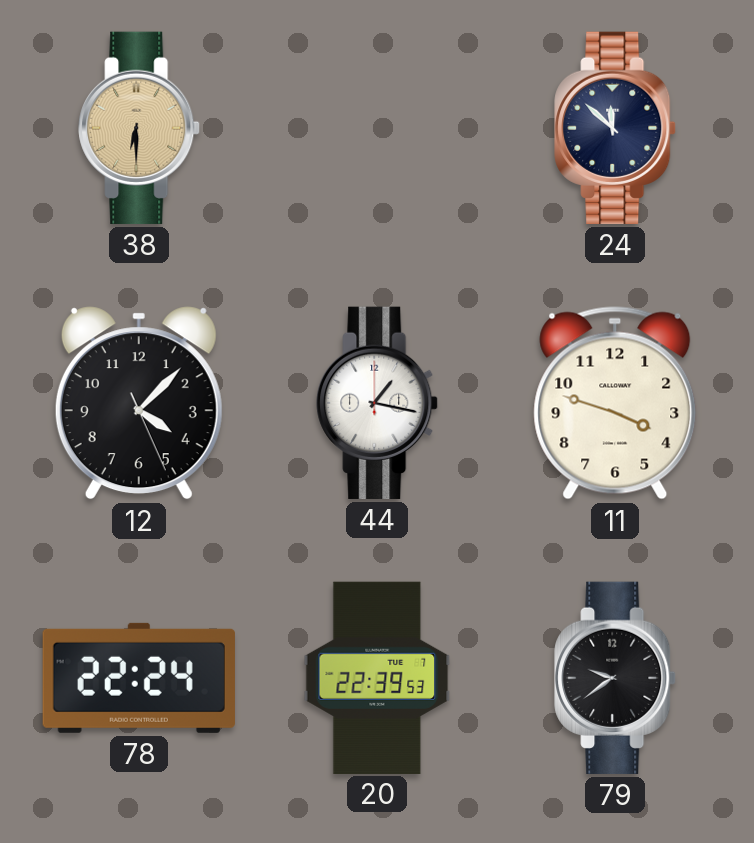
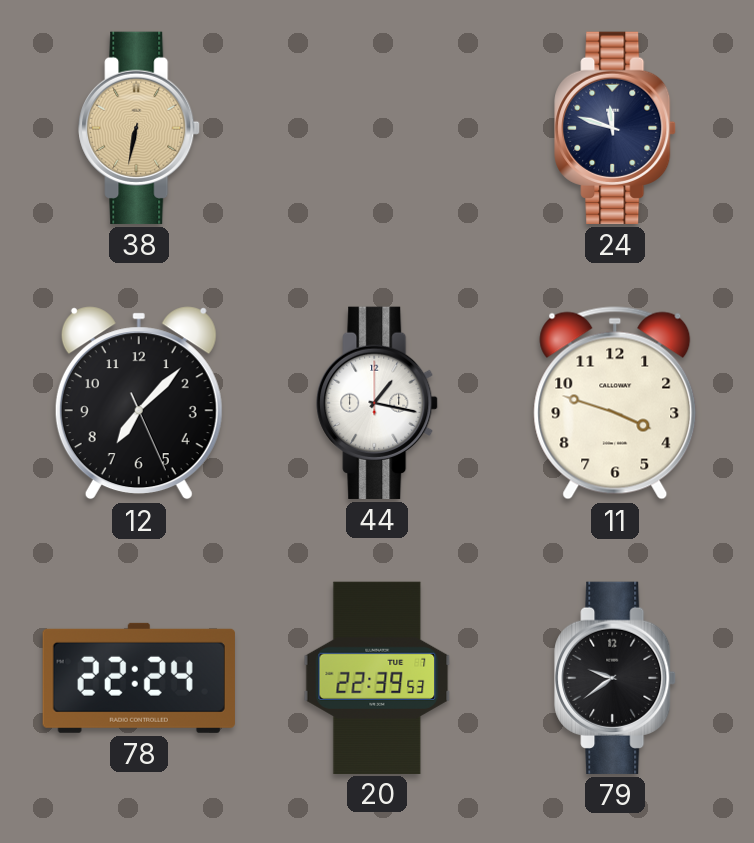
38: 6:30 -> 6:32
24: 11:52 -> 11:48
12: 4:07 -> 7:07
